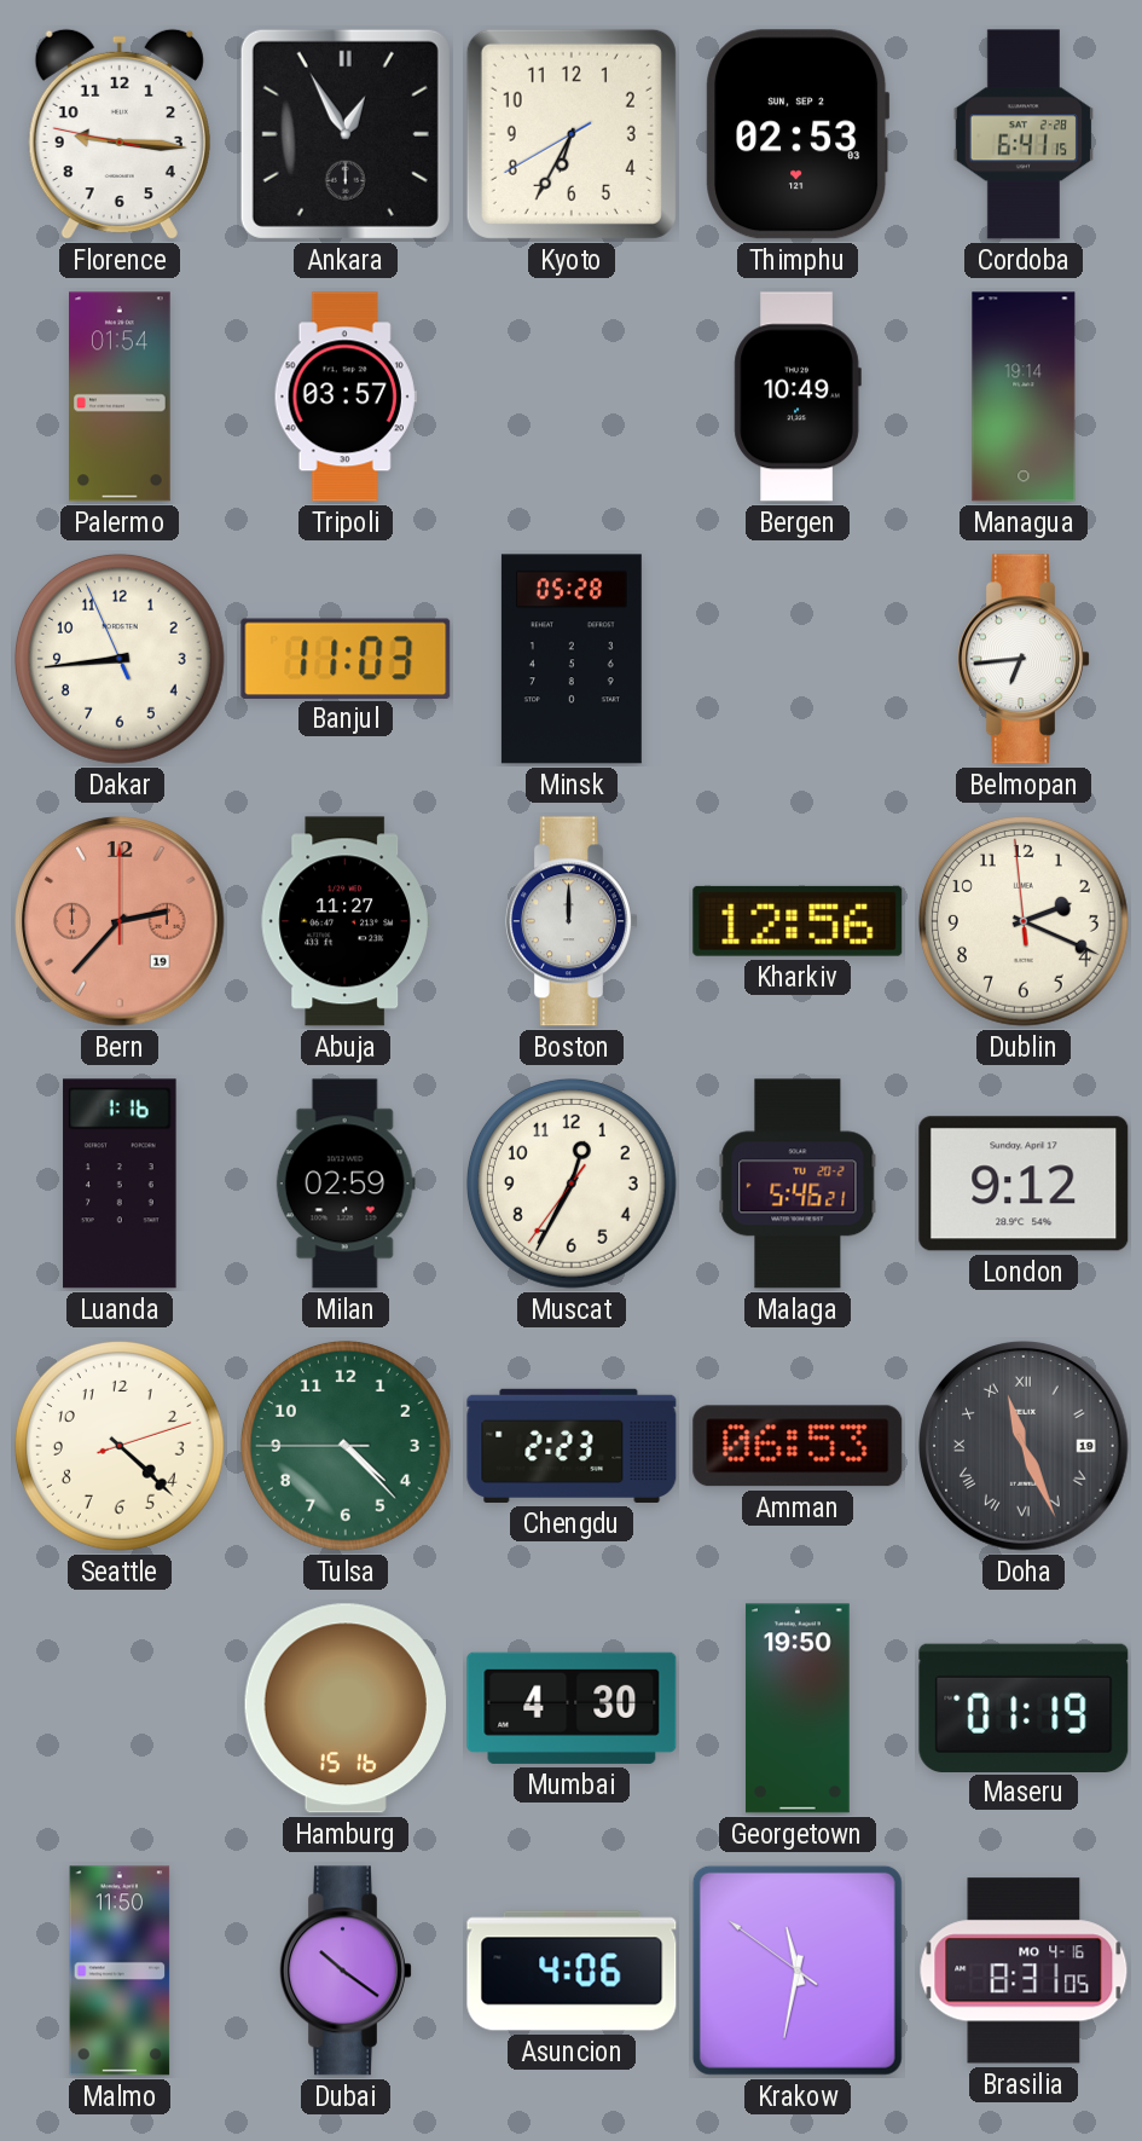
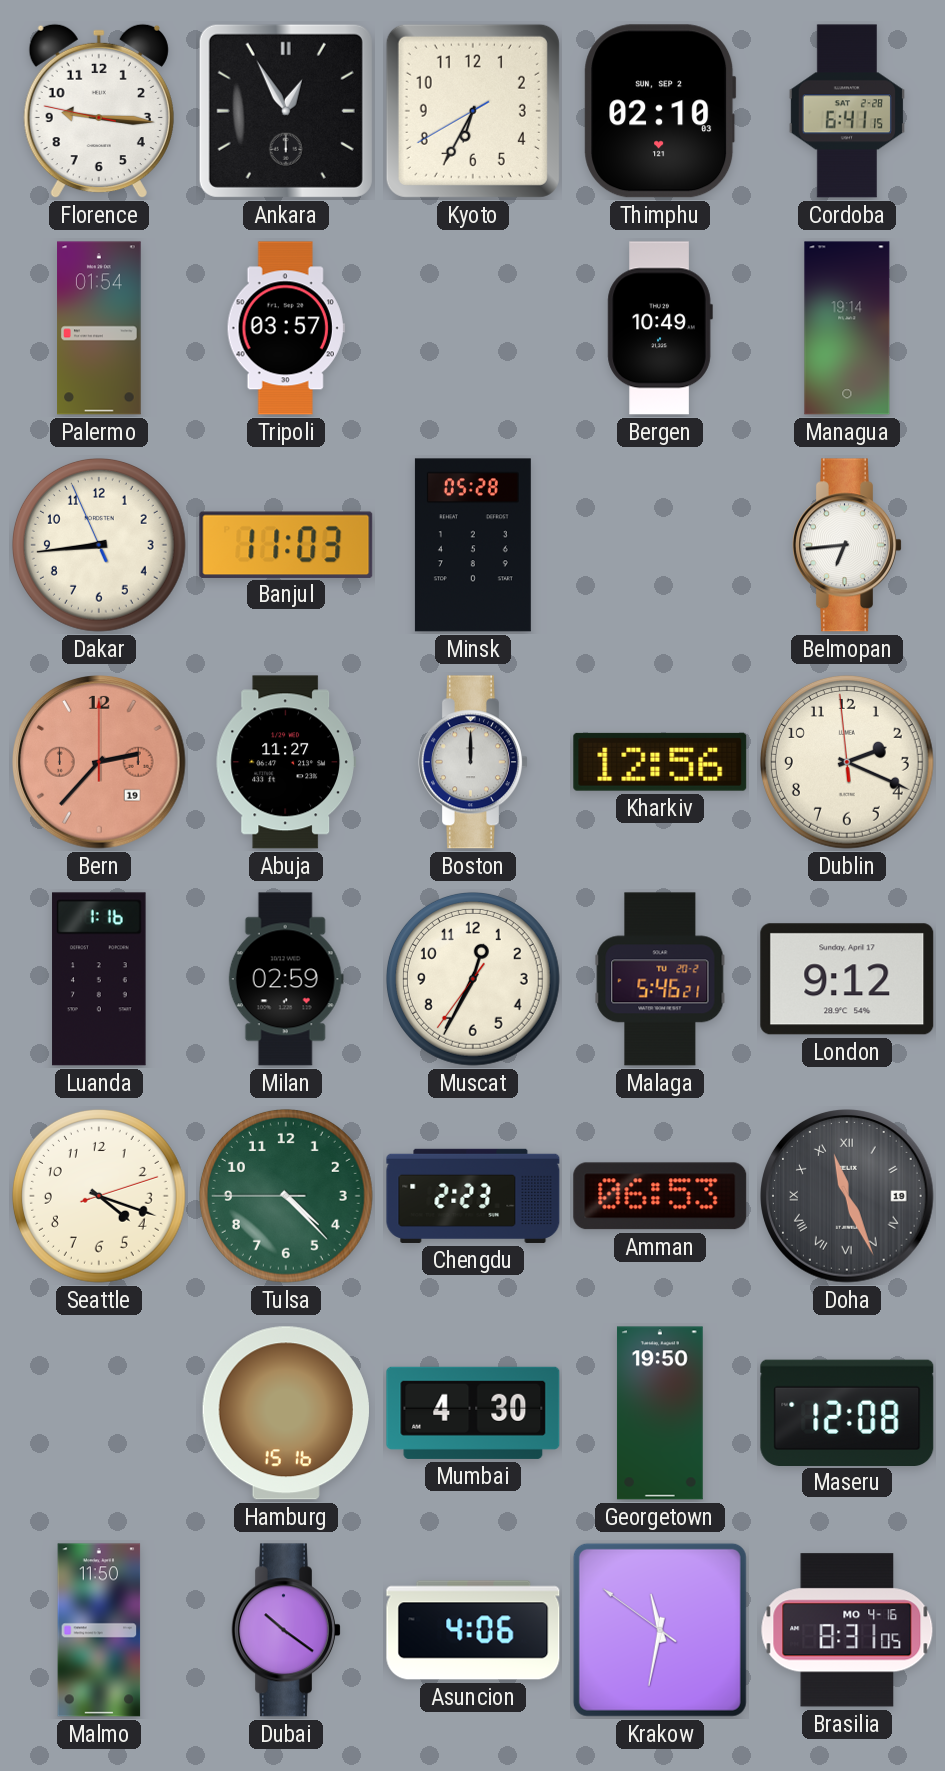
Thimphu: 02:53 -> 02:10
Seattle: 4:22 -> 4:18
Maseru: 01:19 -> 12:08
